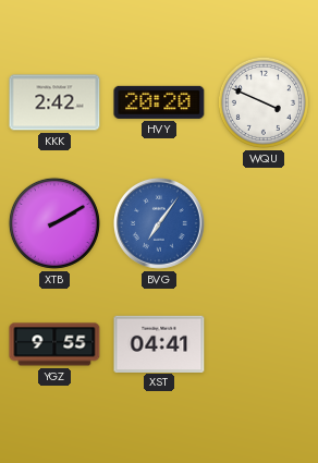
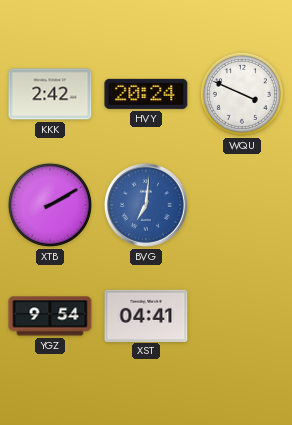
HVY: 20:20 -> 20:24
BVG: 7:06 -> 7:01
YGZ: 9:55 -> 9:54
